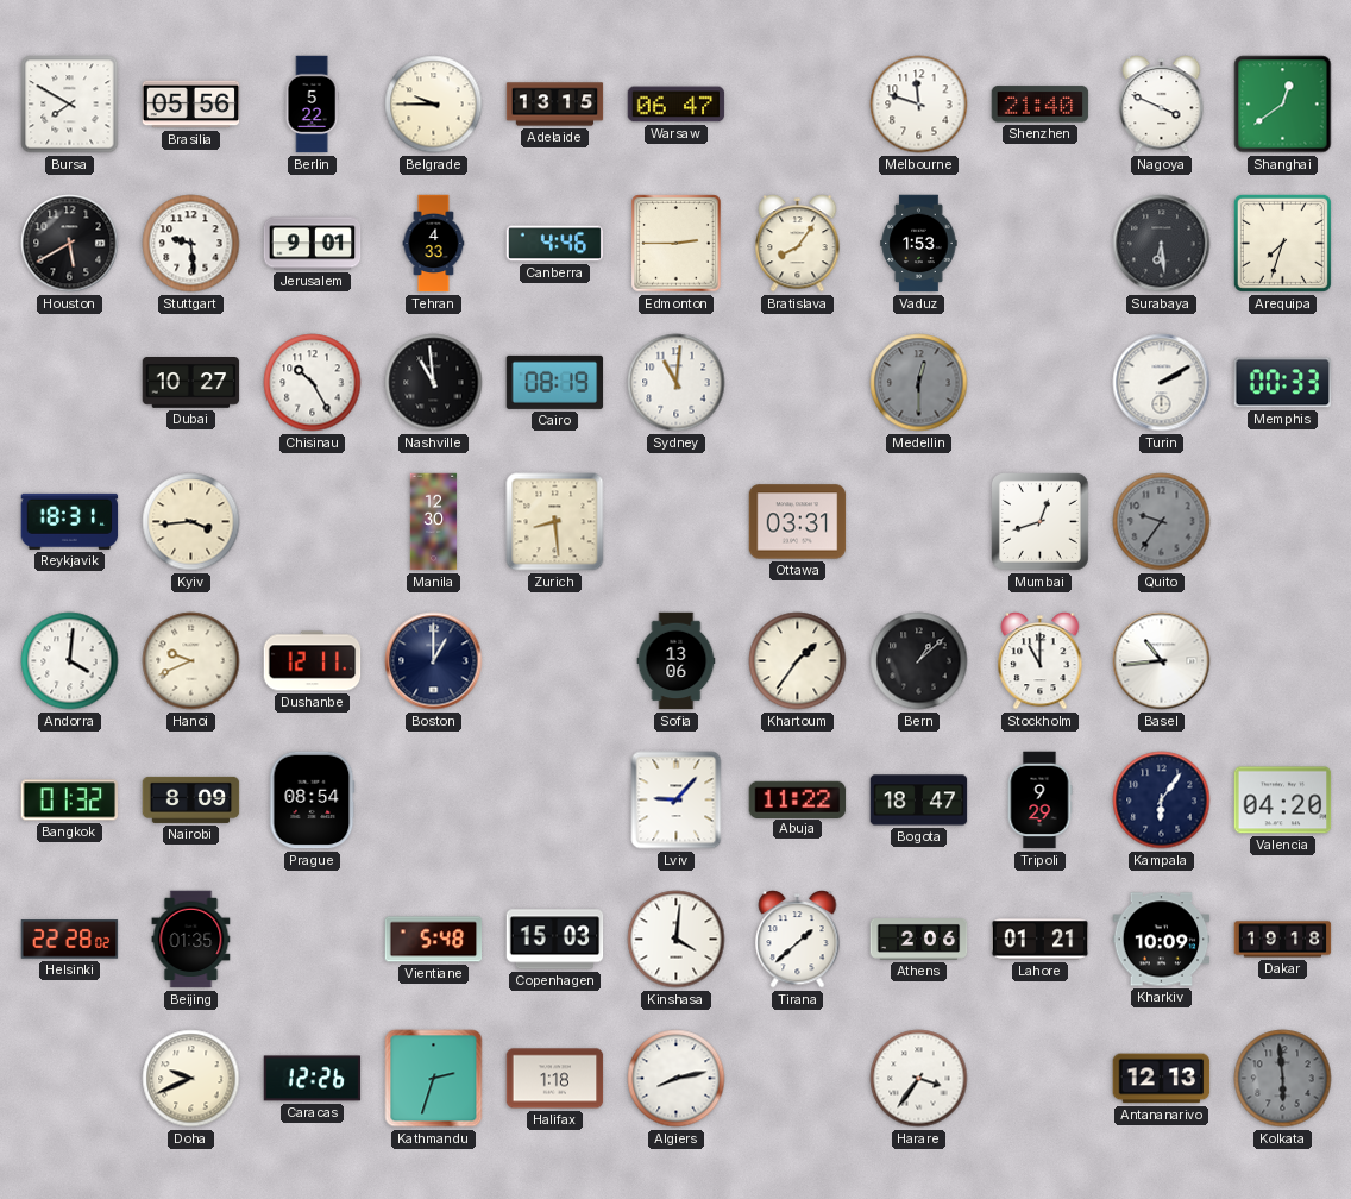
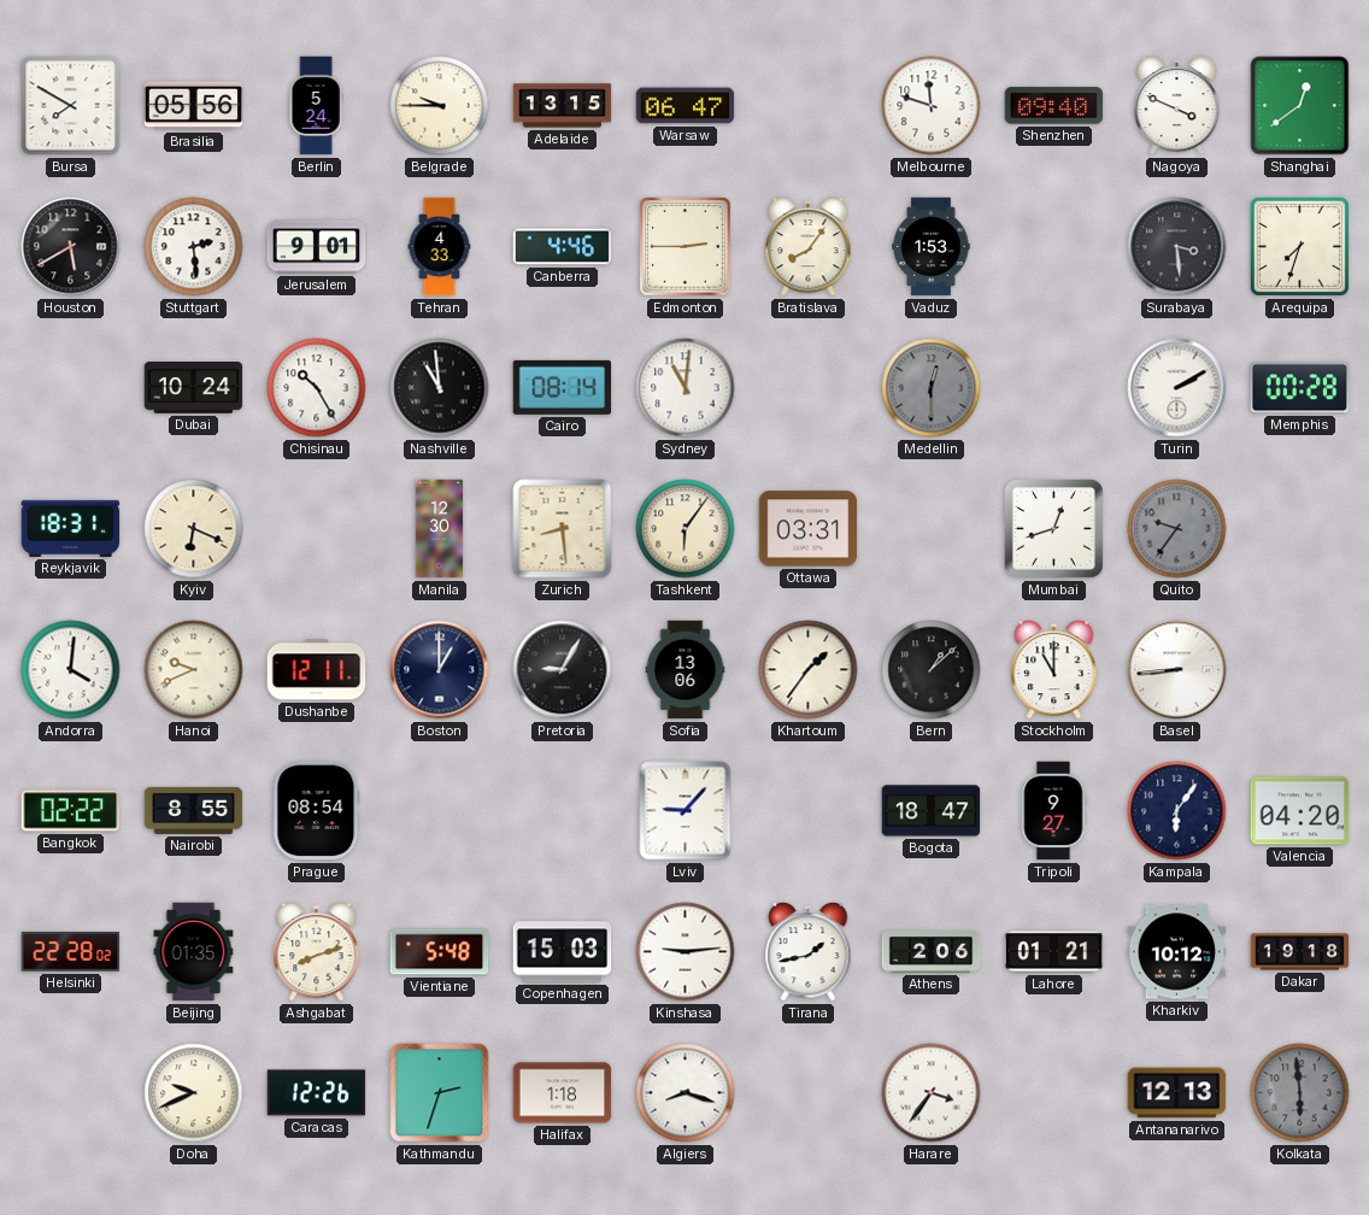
Berlin: 5:22 -> 5:24
Shenzhen: 21:40 -> 09:40
Stuttgart: 9:29 -> 2:29
Surabaya: 6:29 -> 3:29
Dubai: 10:27 -> 10:24
Cairo: 08:19 -> 08:14
Memphis: 00:33 -> 00:28
Kyiv: 3:44 -> 6:19
Tashkent: none -> 6:06
Pretoria: none -> 9:05
Basel: 10:44 -> 8:44
Bangkok: 01:32 -> 02:22
Nairobi: 8:09 -> 8:55
Abuja: 11:22 -> none
Tripoli: 9:29 -> 9:27
Ashgabat: none -> 8:12
Kinshasa: 4:01 -> 9:14
Tirana: 1:38 -> 1:43
Kharkiv: 10:09 -> 10:12
Algiers: 8:13 -> 8:18
